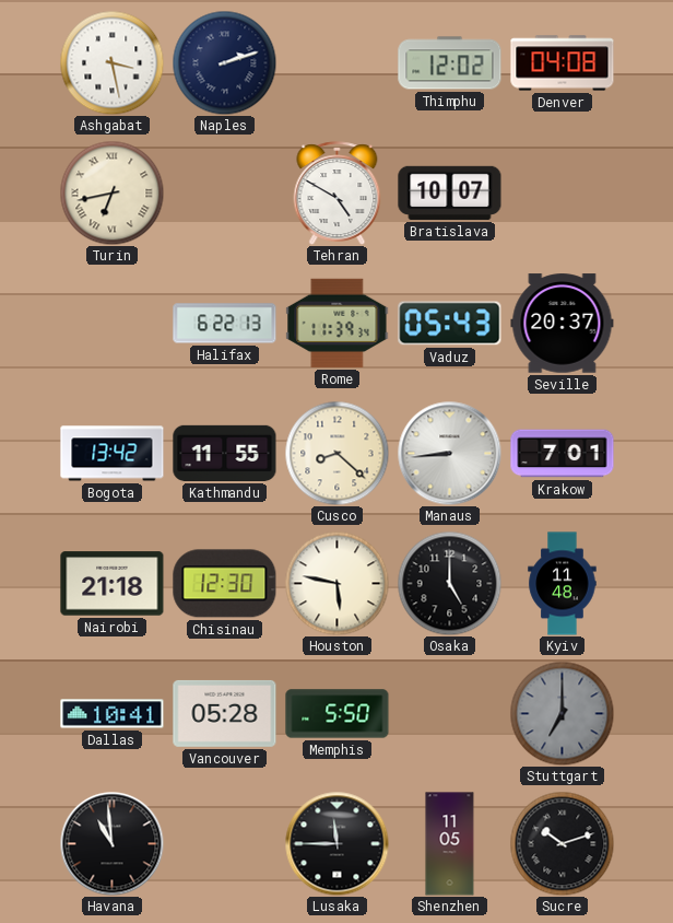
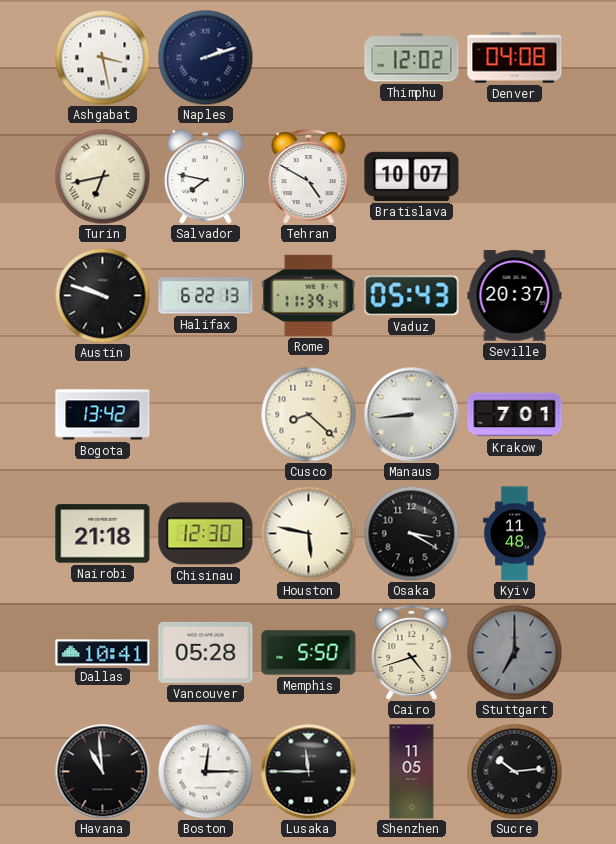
Salvador: none -> 7:47
Austin: none -> 9:48
Kathmandu: 11:55 -> none
Osaka: 5:00 -> 3:20
Cairo: none -> 4:42
Boston: none -> 12:15
Sucre: 10:12 -> 10:14
